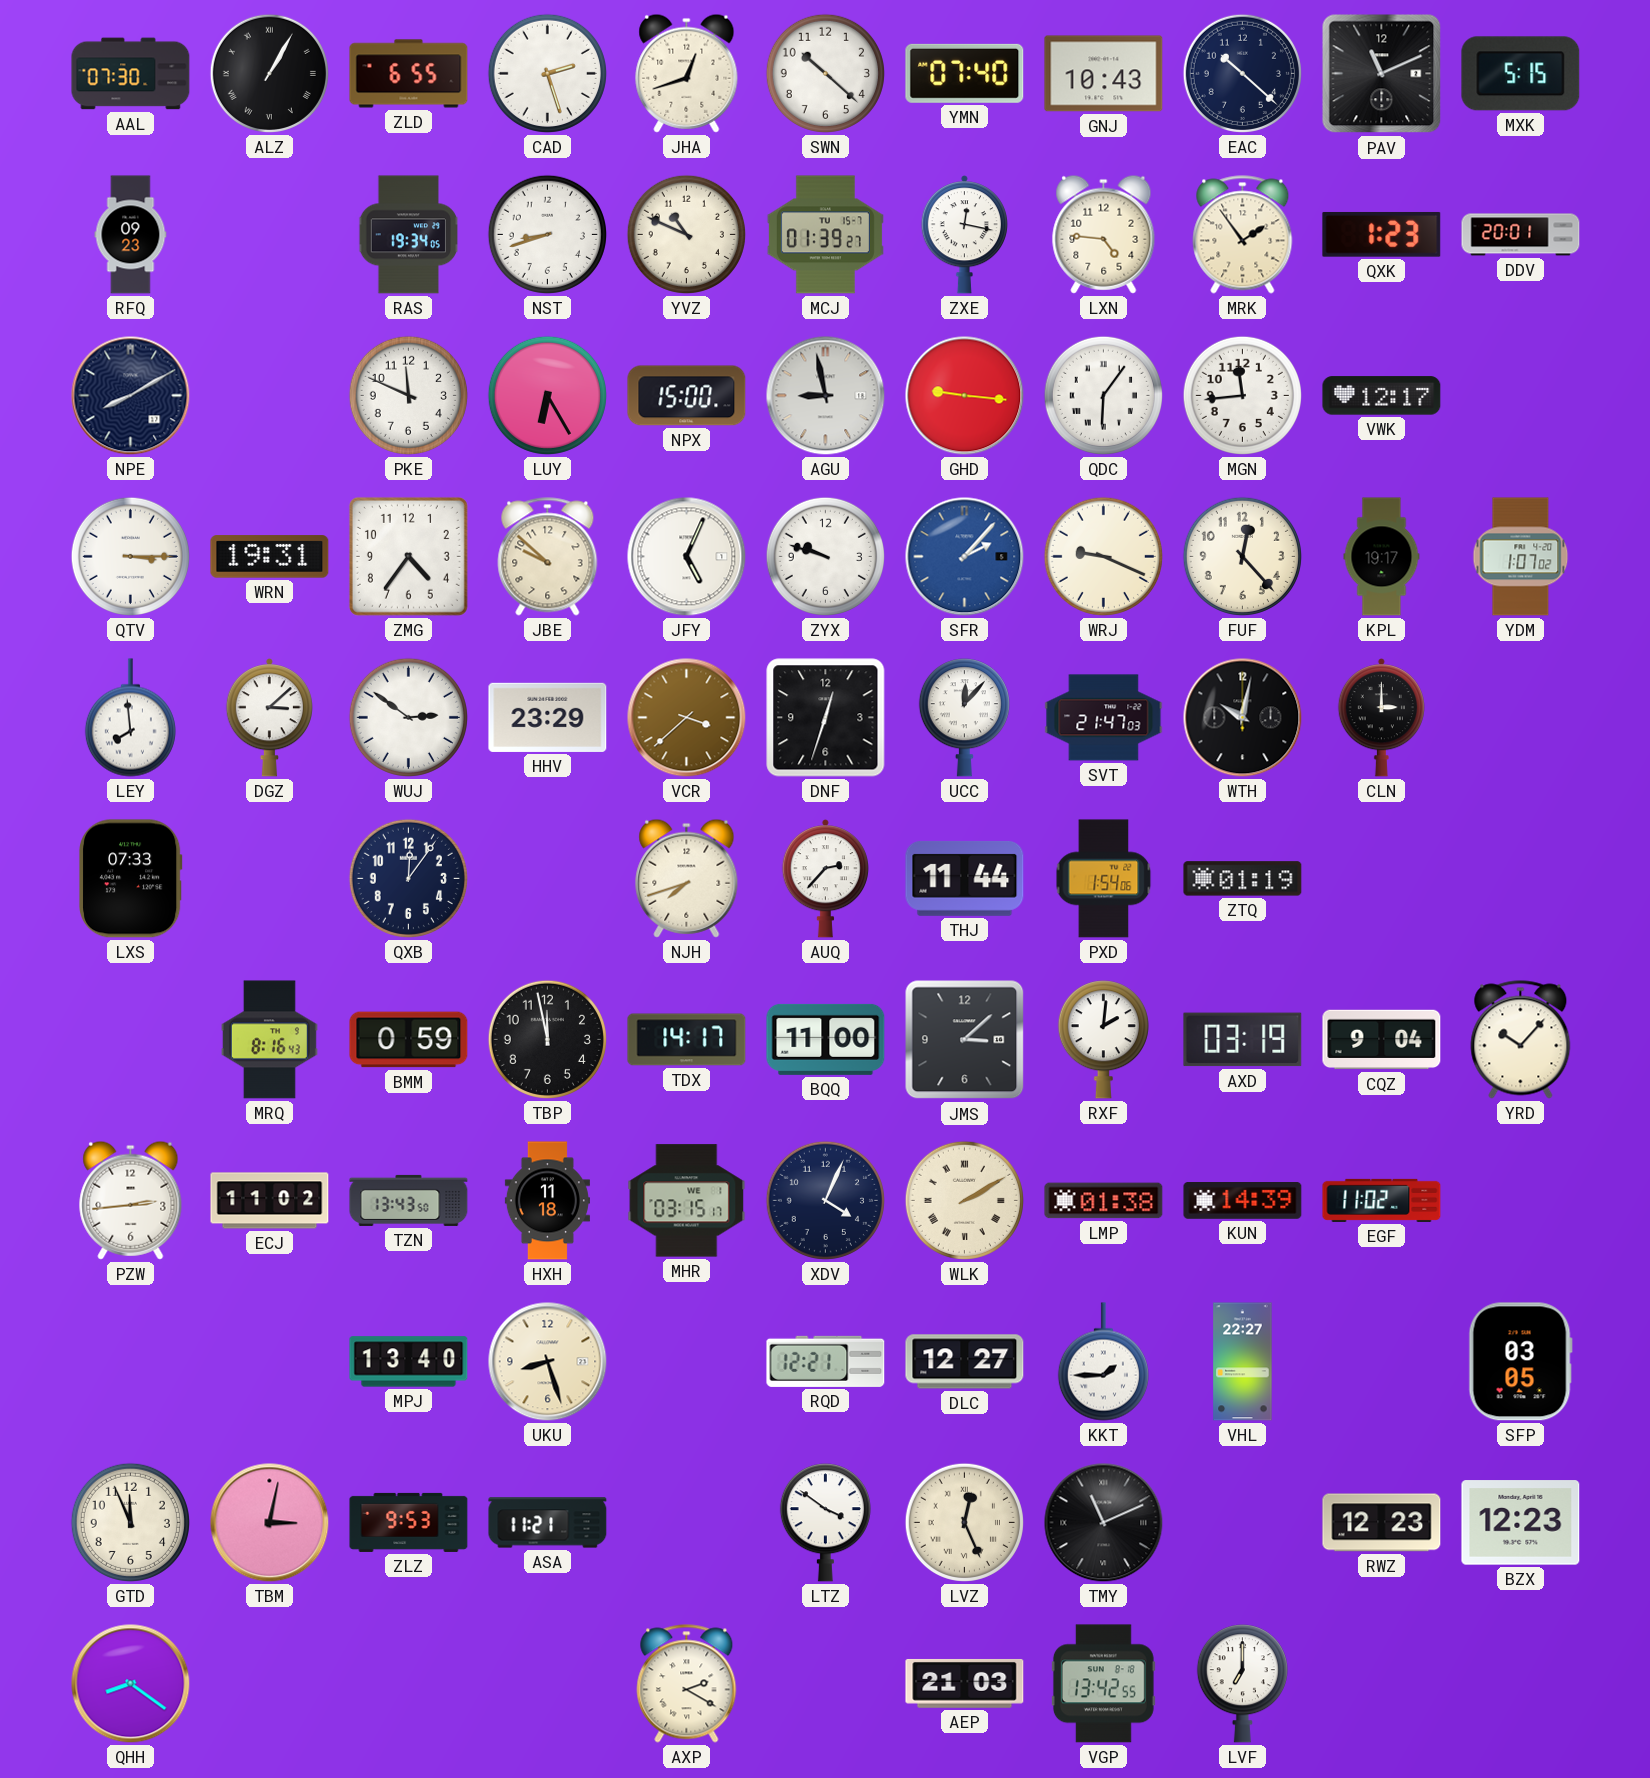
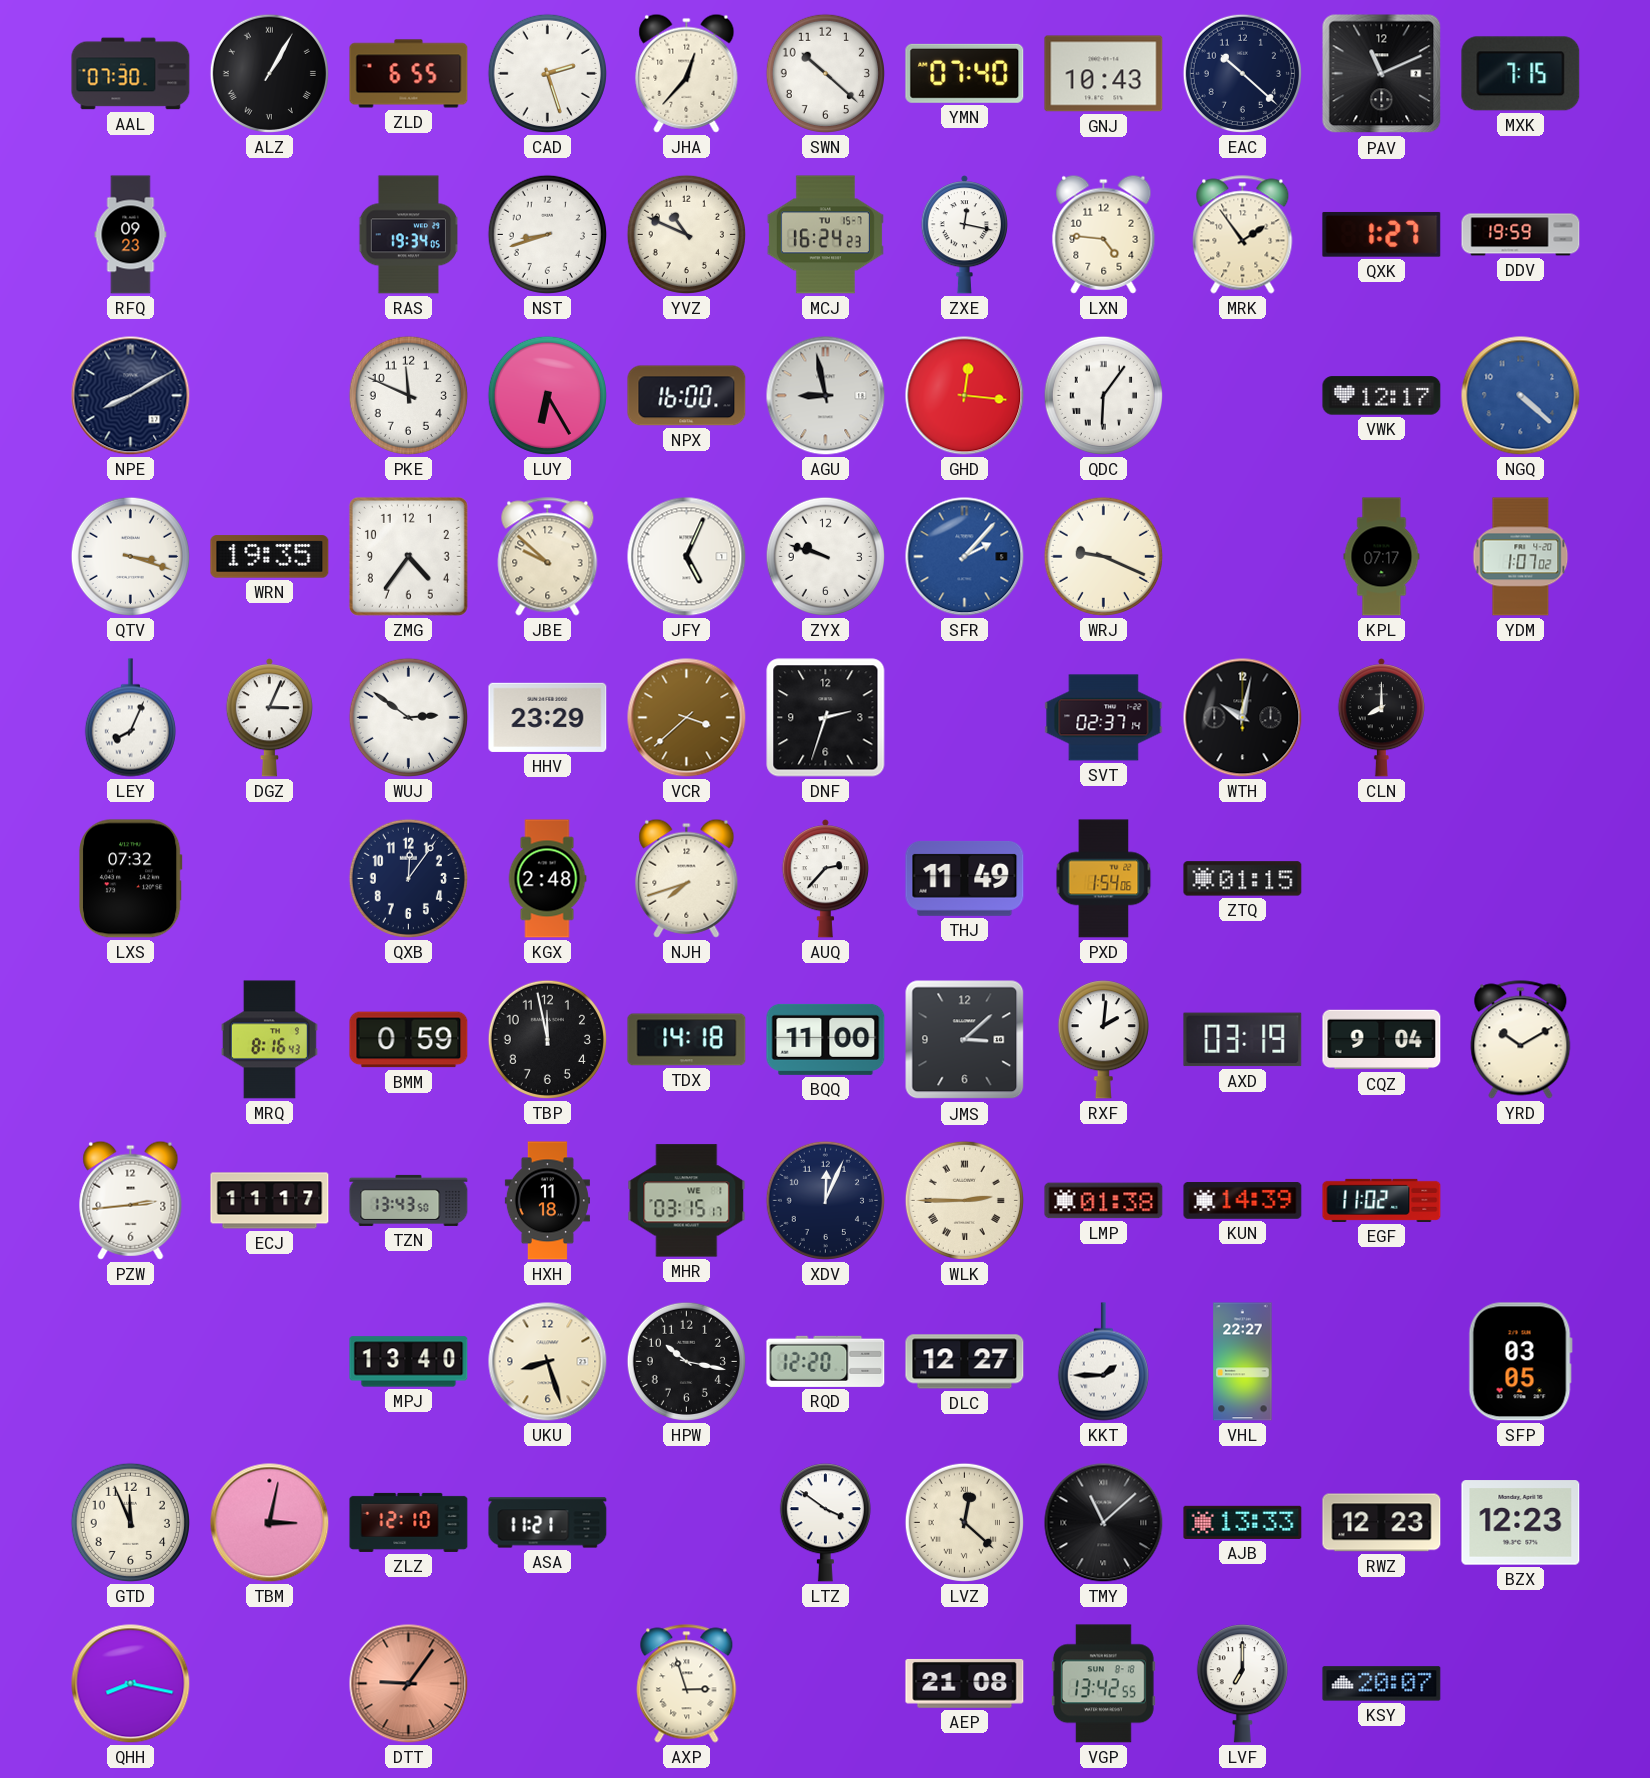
JHA: 12:42 -> 12:37
MXK: 5:15 -> 7:15
MCJ: 01:39 -> 16:24
QXK: 1:23 -> 1:27
DDV: 20:01 -> 19:59
NPX: 15:00 -> 16:00
GHD: 9:16 -> 12:16
MGN: 11:44 -> none
NGQ: none -> 4:22
QTV: 3:15 -> 3:18
WRN: 19:31 -> 19:35
FUF: 12:23 -> none
KPL: 19:17 -> 07:17
LEY: 7:59 -> 8:04
DGZ: 3:08 -> 3:04
DNF: 12:33 -> 2:33
UCC: 12:07 -> none
SVT: 21:47 -> 02:37
CLN: 3:00 -> 8:00
LXS: 07:33 -> 07:32
KGX: none -> 2:48
THJ: 11:44 -> 11:49
ZTQ: 01:19 -> 01:15
TDX: 14:17 -> 14:18
YRD: 10:07 -> 10:10
ECJ: 11:02 -> 11:17
XDV: 4:04 -> 12:04
WLK: 2:10 -> 2:45
HPW: none -> 10:17
RQD: 12:21 -> 12:20
ZLZ: 9:53 -> 12:10
LVZ: 12:26 -> 12:22
TMY: 11:11 -> 11:08
AJB: none -> 13:33
QHH: 8:21 -> 8:17
DTT: none -> 9:06
AXP: 2:20 -> 2:57
AEP: 21:03 -> 21:08
KSY: none -> 20:07
